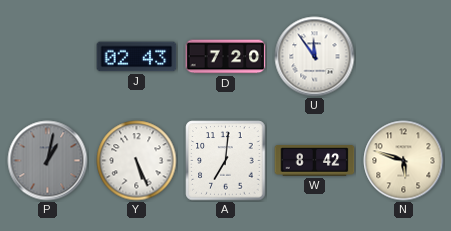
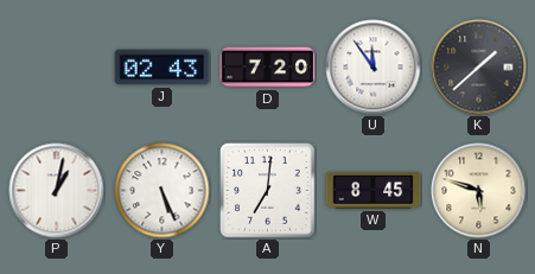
K: none -> 1:38
P dial: grey -> white
W: 8:42 -> 8:45
